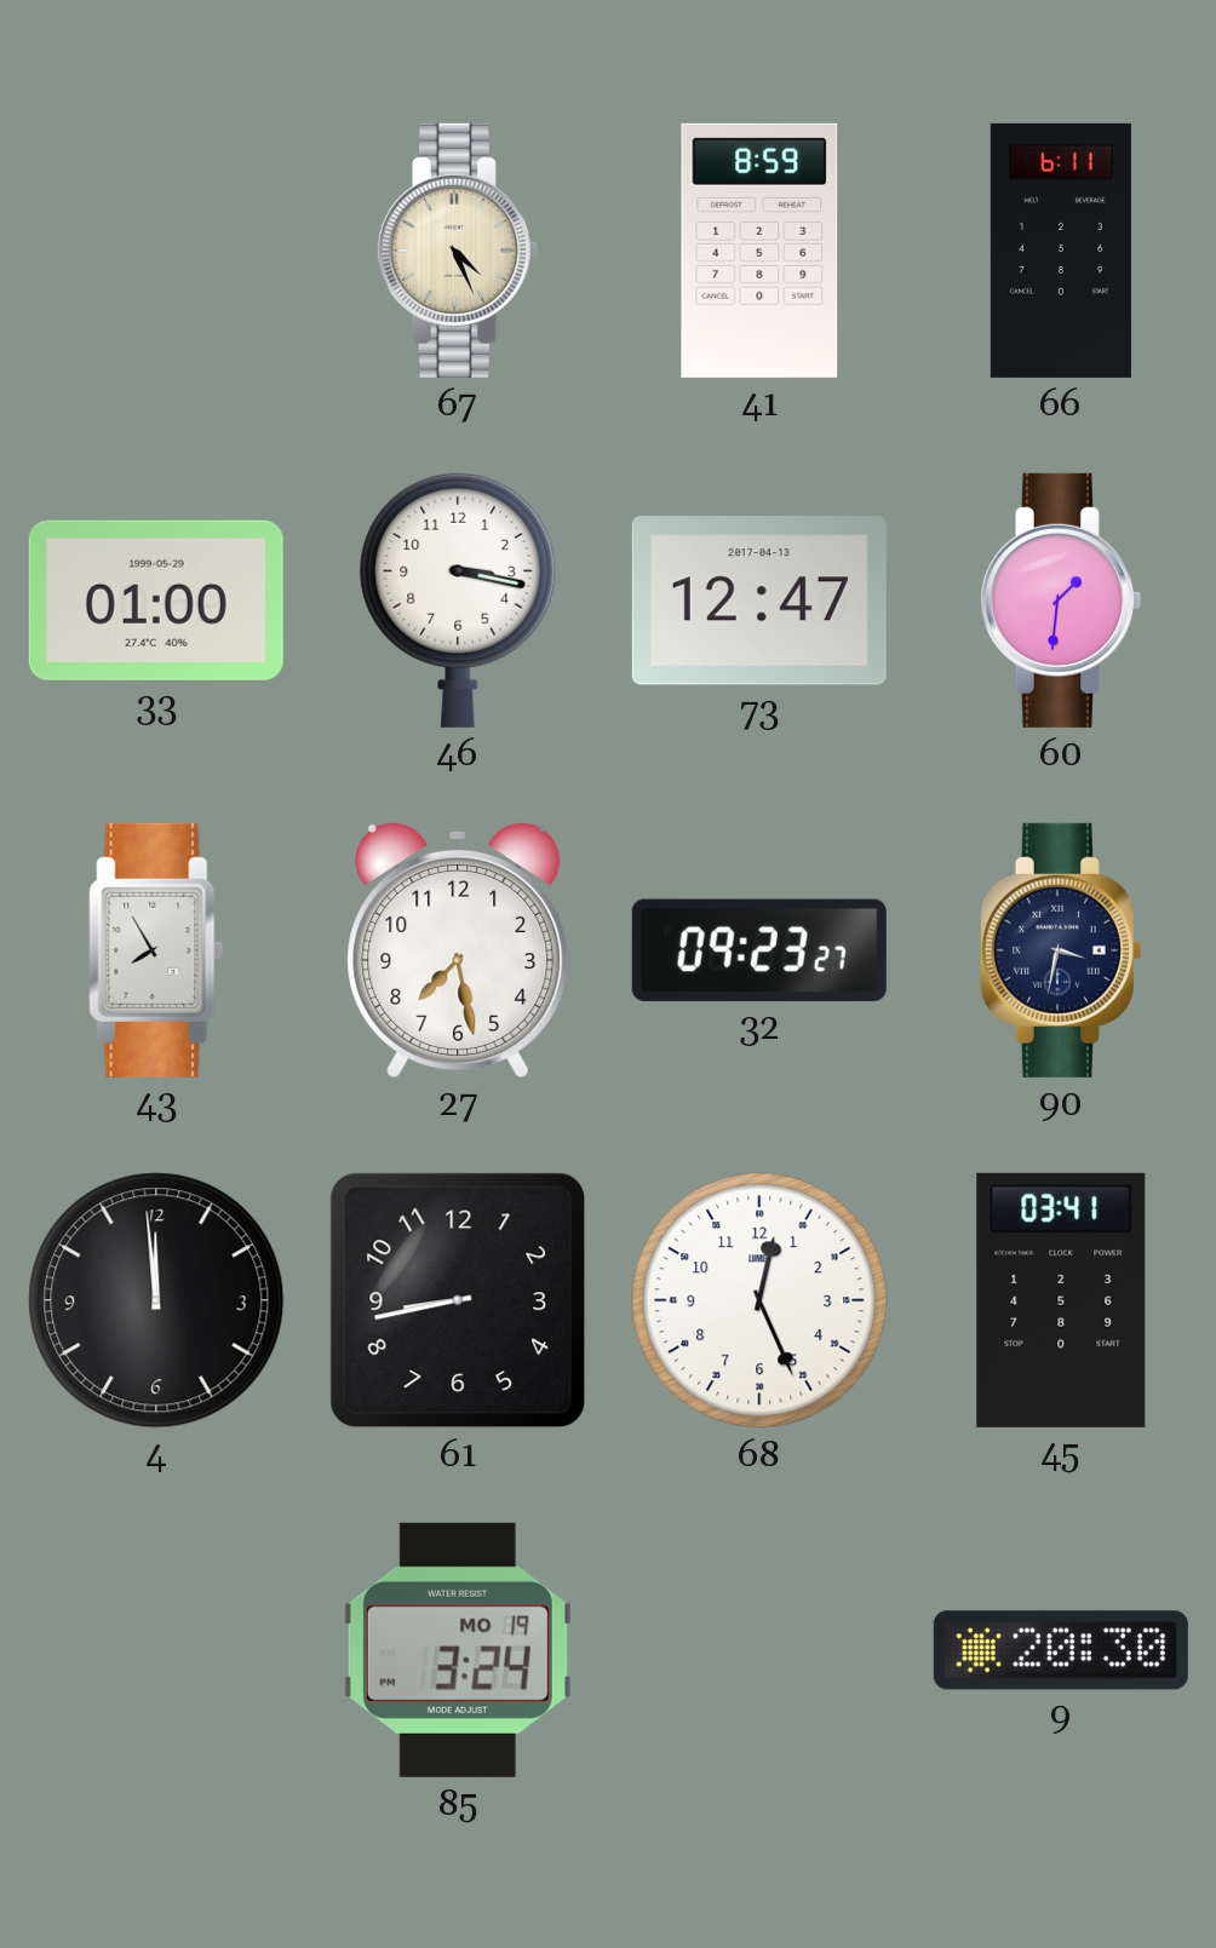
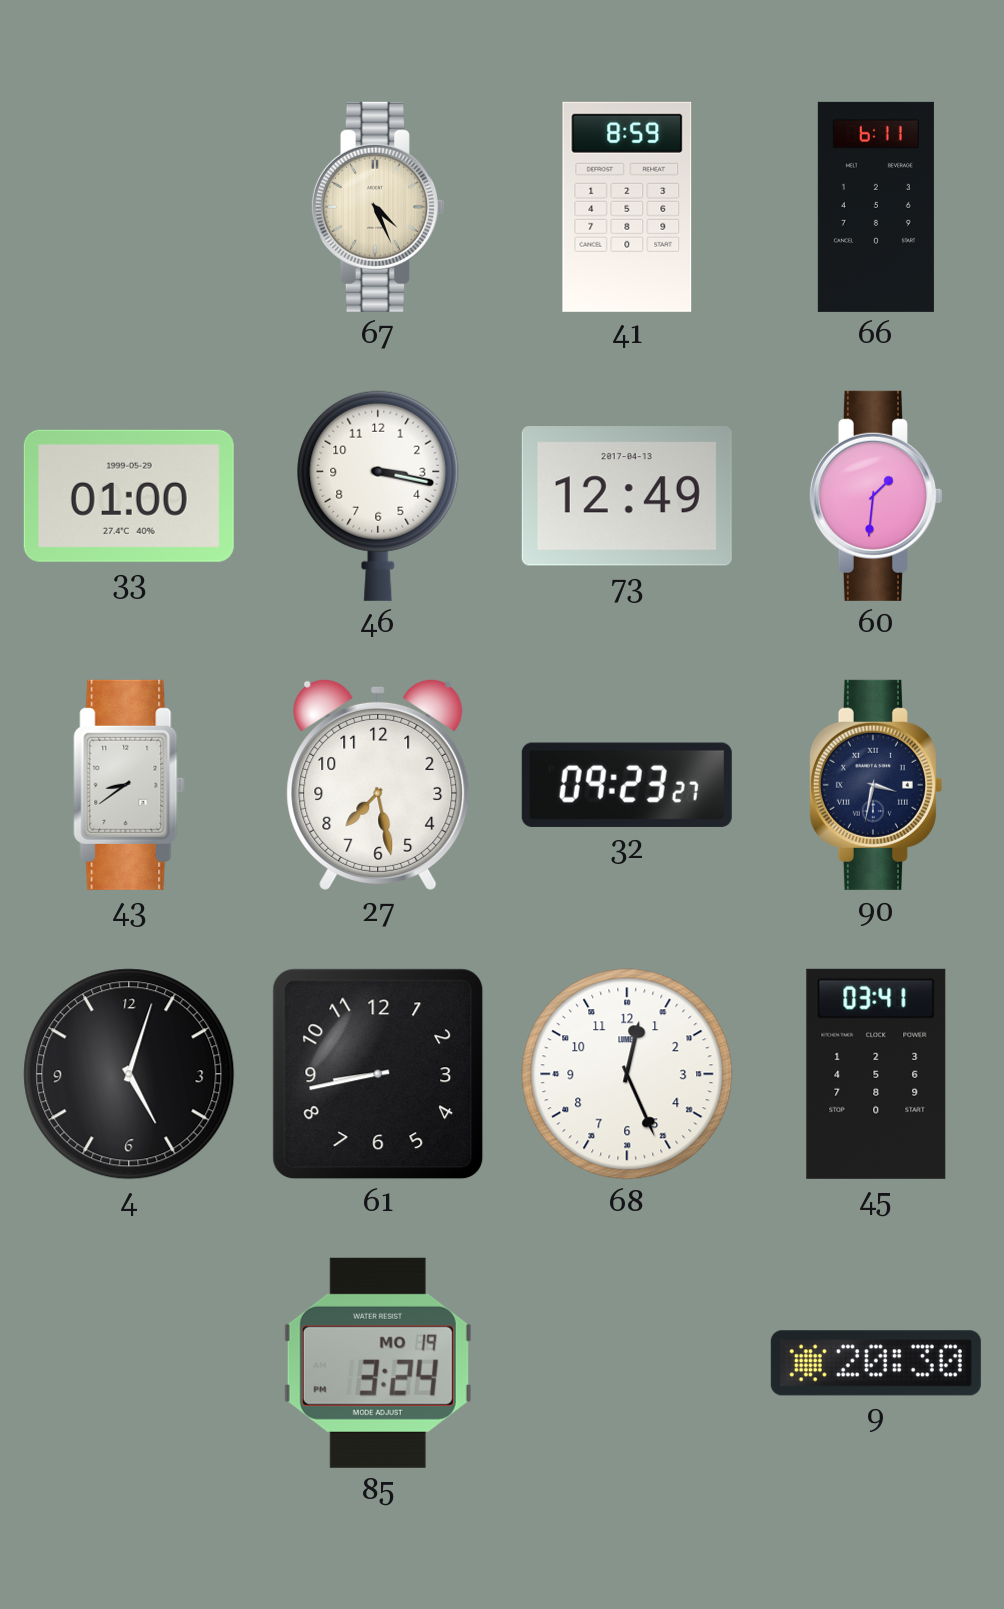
73: 12:47 -> 12:49
43: 7:55 -> 8:39
4: 11:59 -> 5:03
